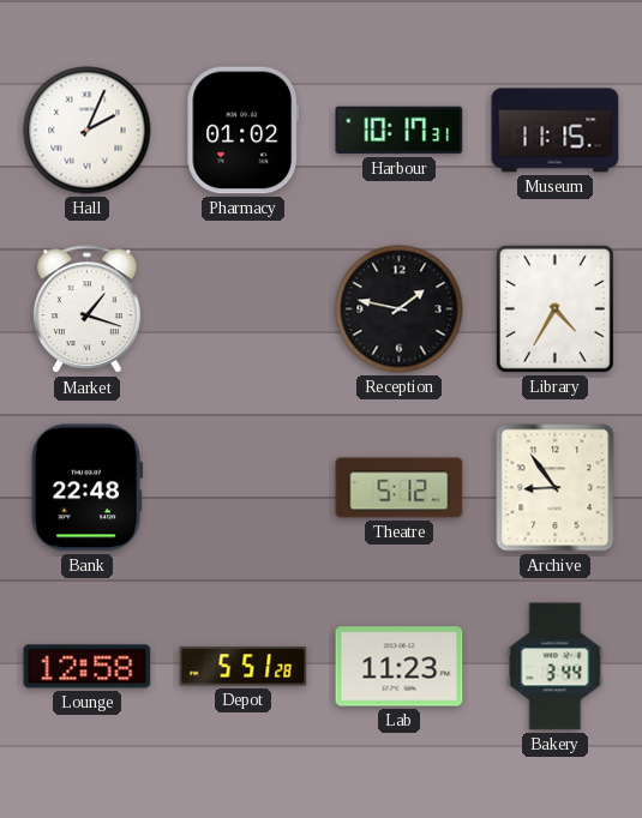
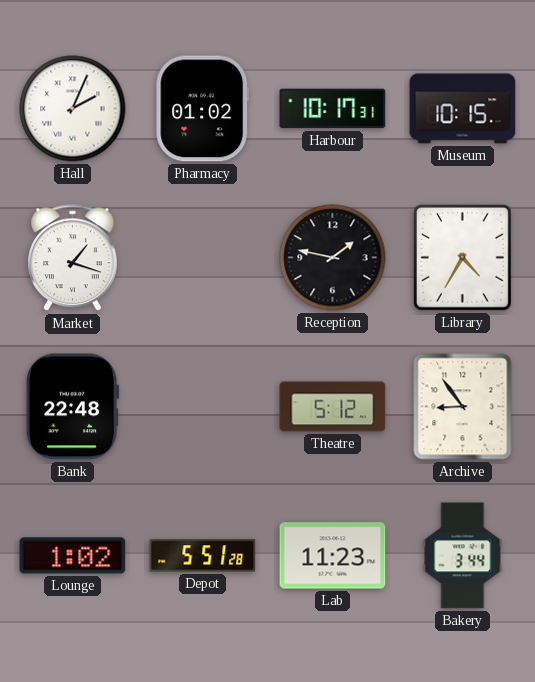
Museum: 11:15 -> 10:15
Lounge: 12:58 -> 1:02
